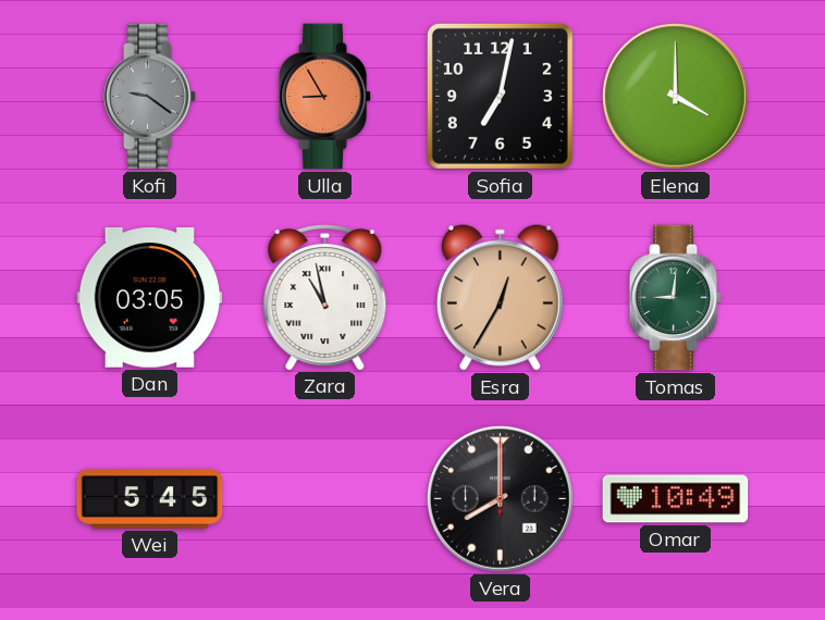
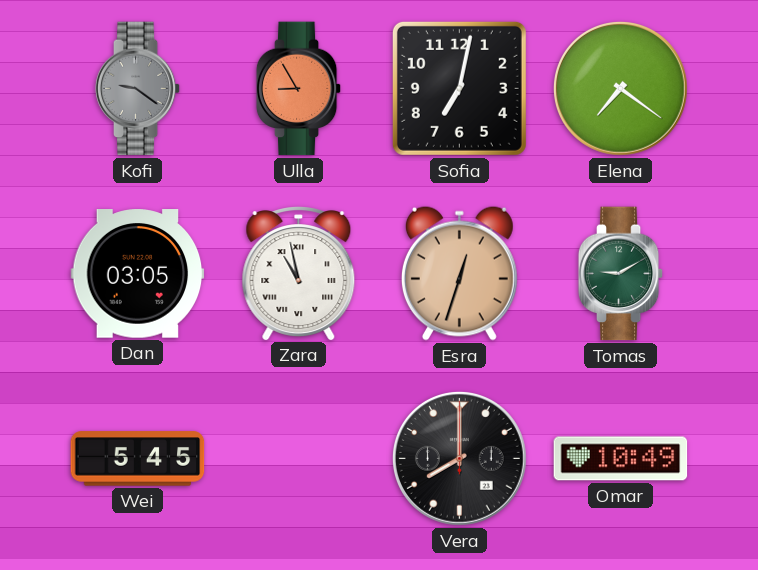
Elena: 4:00 -> 7:21
Esra: 12:35 -> 12:33
Tomas: 9:01 -> 9:10
